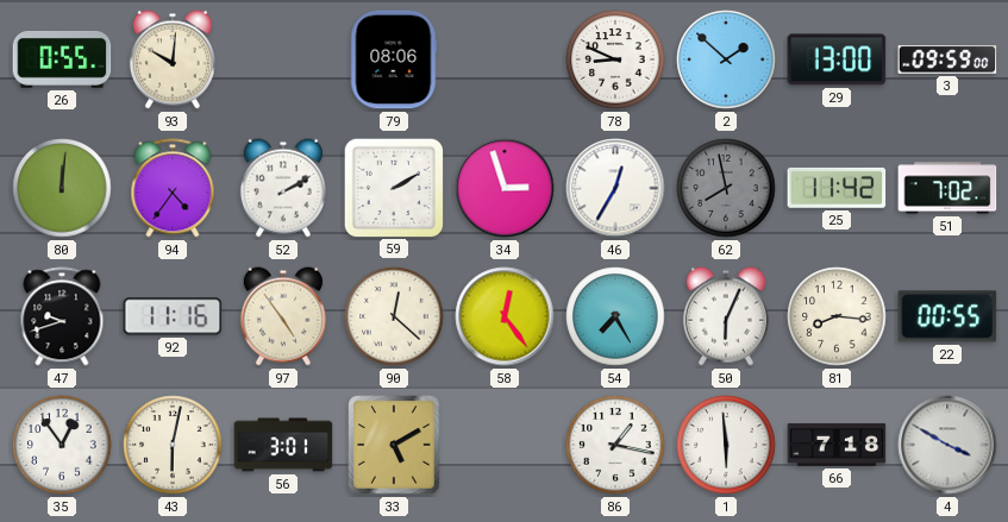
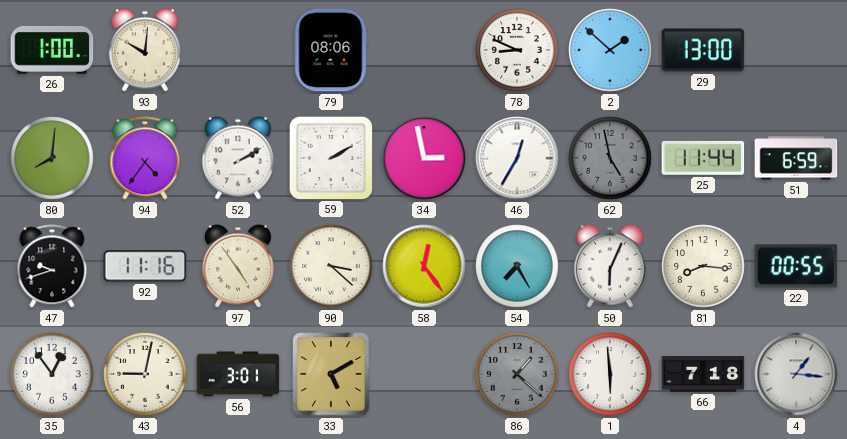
26: 0:55 -> 1:00
3: 09:59 -> none
80: 12:01 -> 8:01
34: 2:57 -> 2:58
62: 7:58 -> 4:58
25: 11:42 -> 11:44
51: 7:02 -> 6:59
90: 12:22 -> 3:22
43: 6:02 -> 9:02
86: 1:17 -> 1:22
86 dial: white -> grey
4: 3:50 -> 1:16
